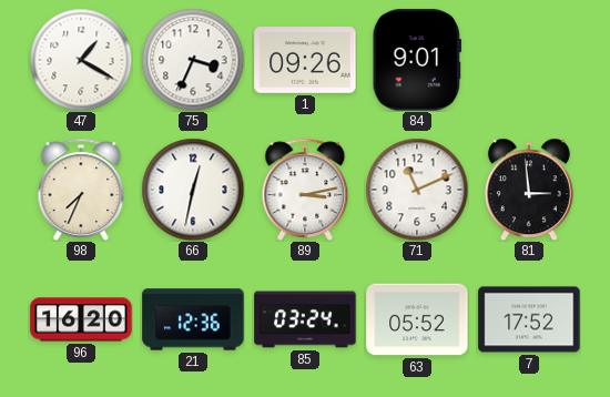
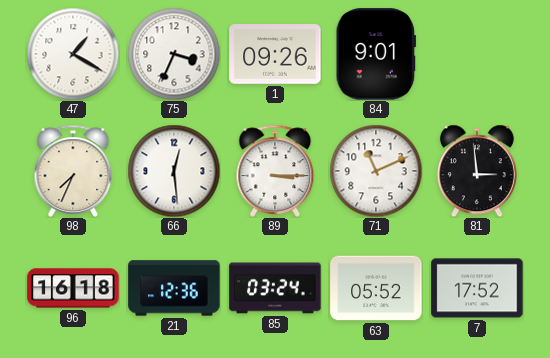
66: 12:32 -> 12:29
89: 3:13 -> 3:15
96: 16:20 -> 16:18
